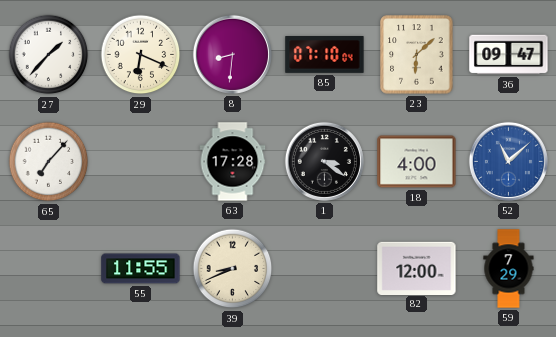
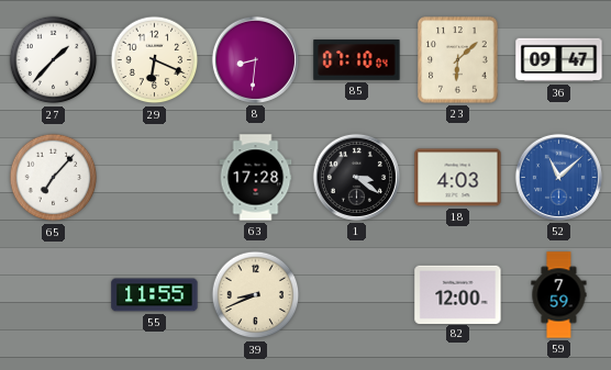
18: 4:00 -> 4:03
59: 7:29 -> 7:59
